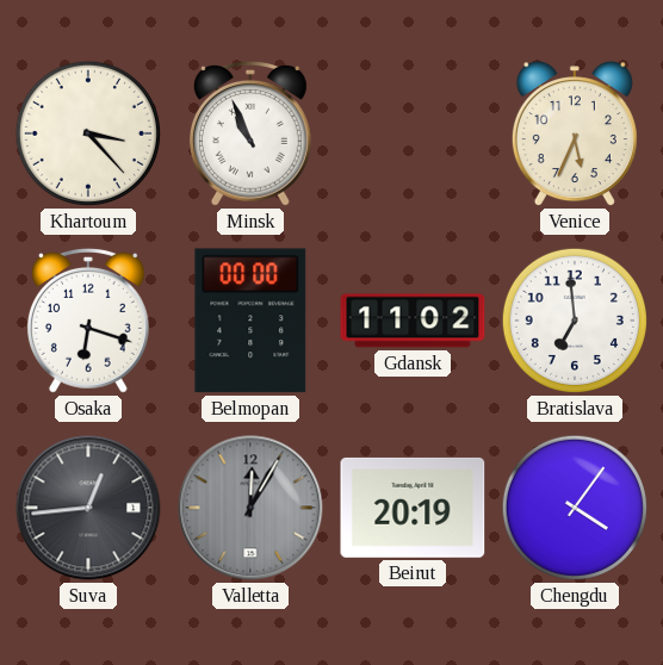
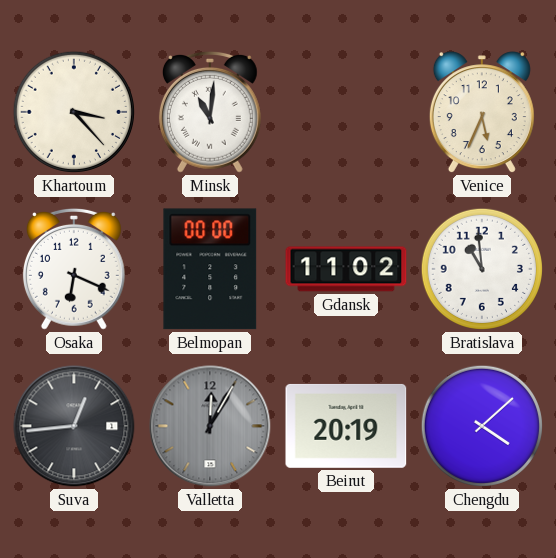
Minsk: 10:56 -> 11:01
Osaka: 6:18 -> 6:19
Bratislava: 6:59 -> 10:59
Chengdu: 4:06 -> 4:08
